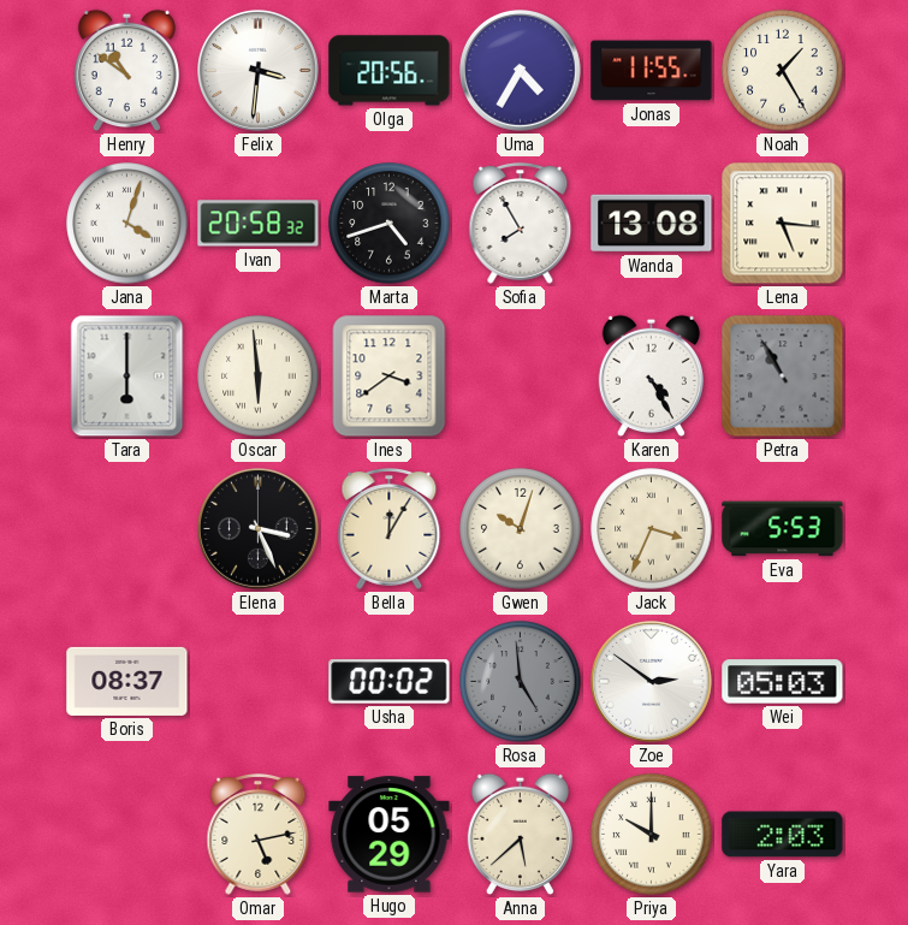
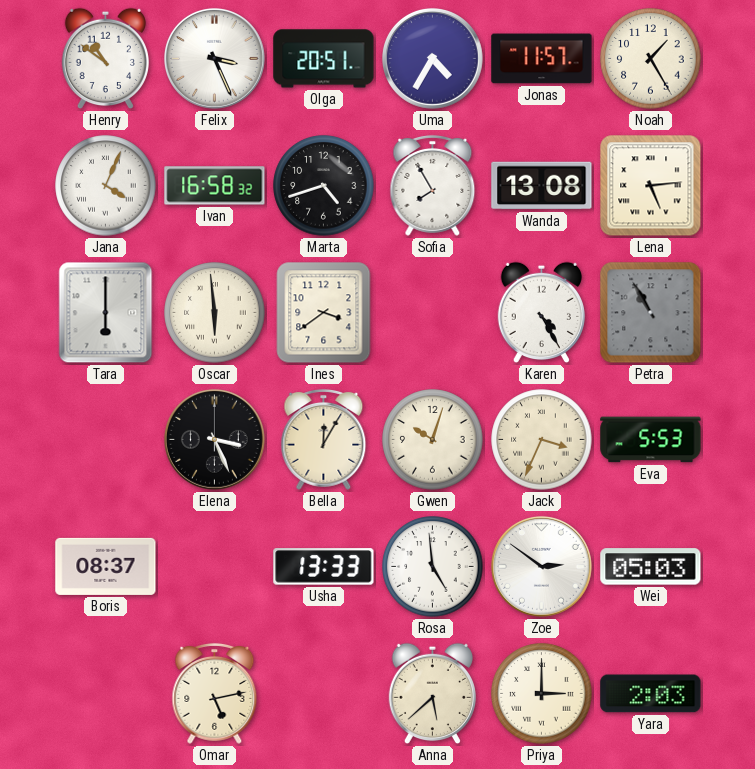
Felix: 3:31 -> 3:26
Olga: 20:56 -> 20:51
Jonas: 11:55 -> 11:57
Jana: 4:03 -> 4:04
Ivan: 20:58 -> 16:58
Lena: 5:16 -> 5:14
Usha: 00:02 -> 13:33
Rosa dial: grey -> white
Hugo: 05:29 -> none
Priya: 10:00 -> 3:00
